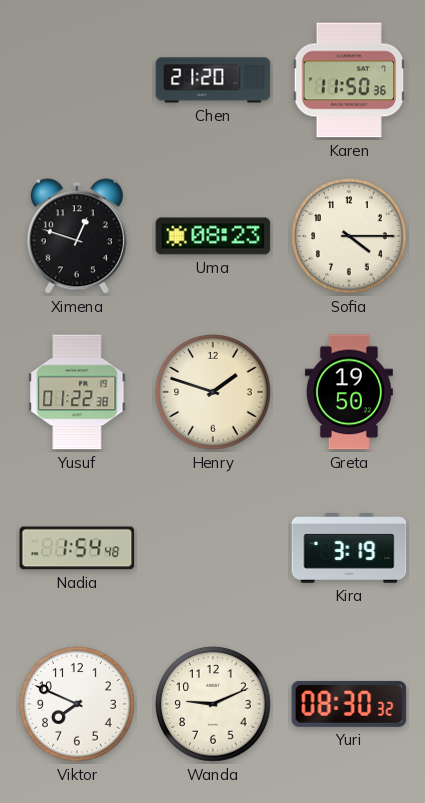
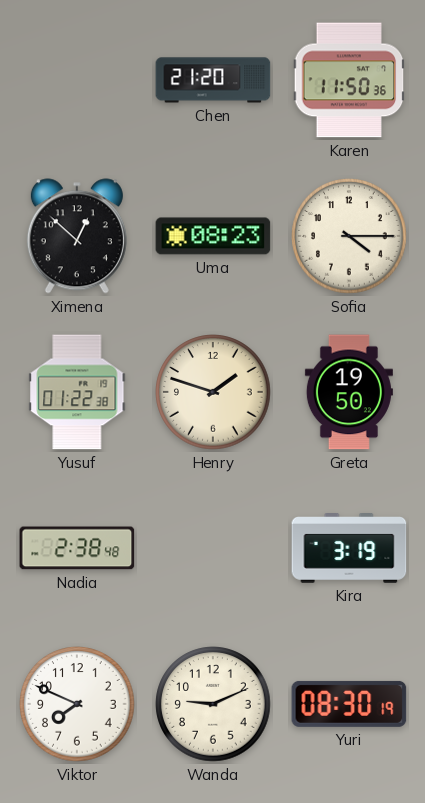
Ximena: 12:48 -> 12:52
Nadia: 1:54 -> 2:38
Yuri: 08:30:32 -> 08:30:19
